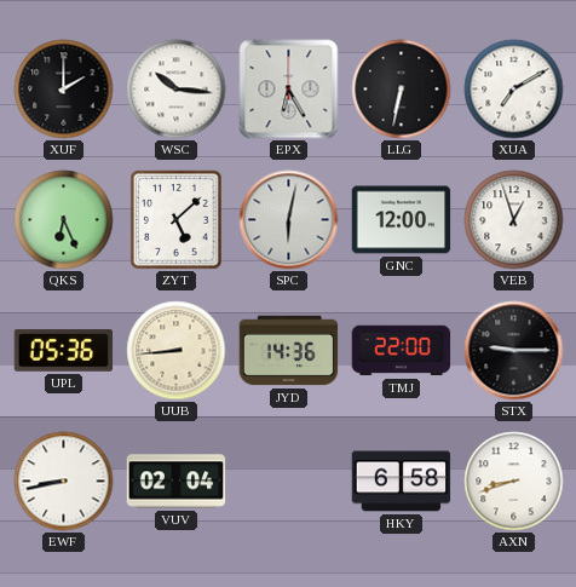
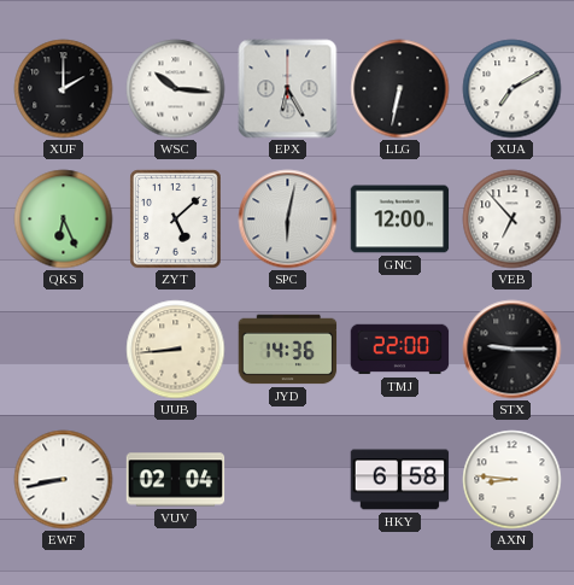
VEB: 12:57 -> 6:53
UPL: 05:36 -> none
AXN: 8:42 -> 8:46
